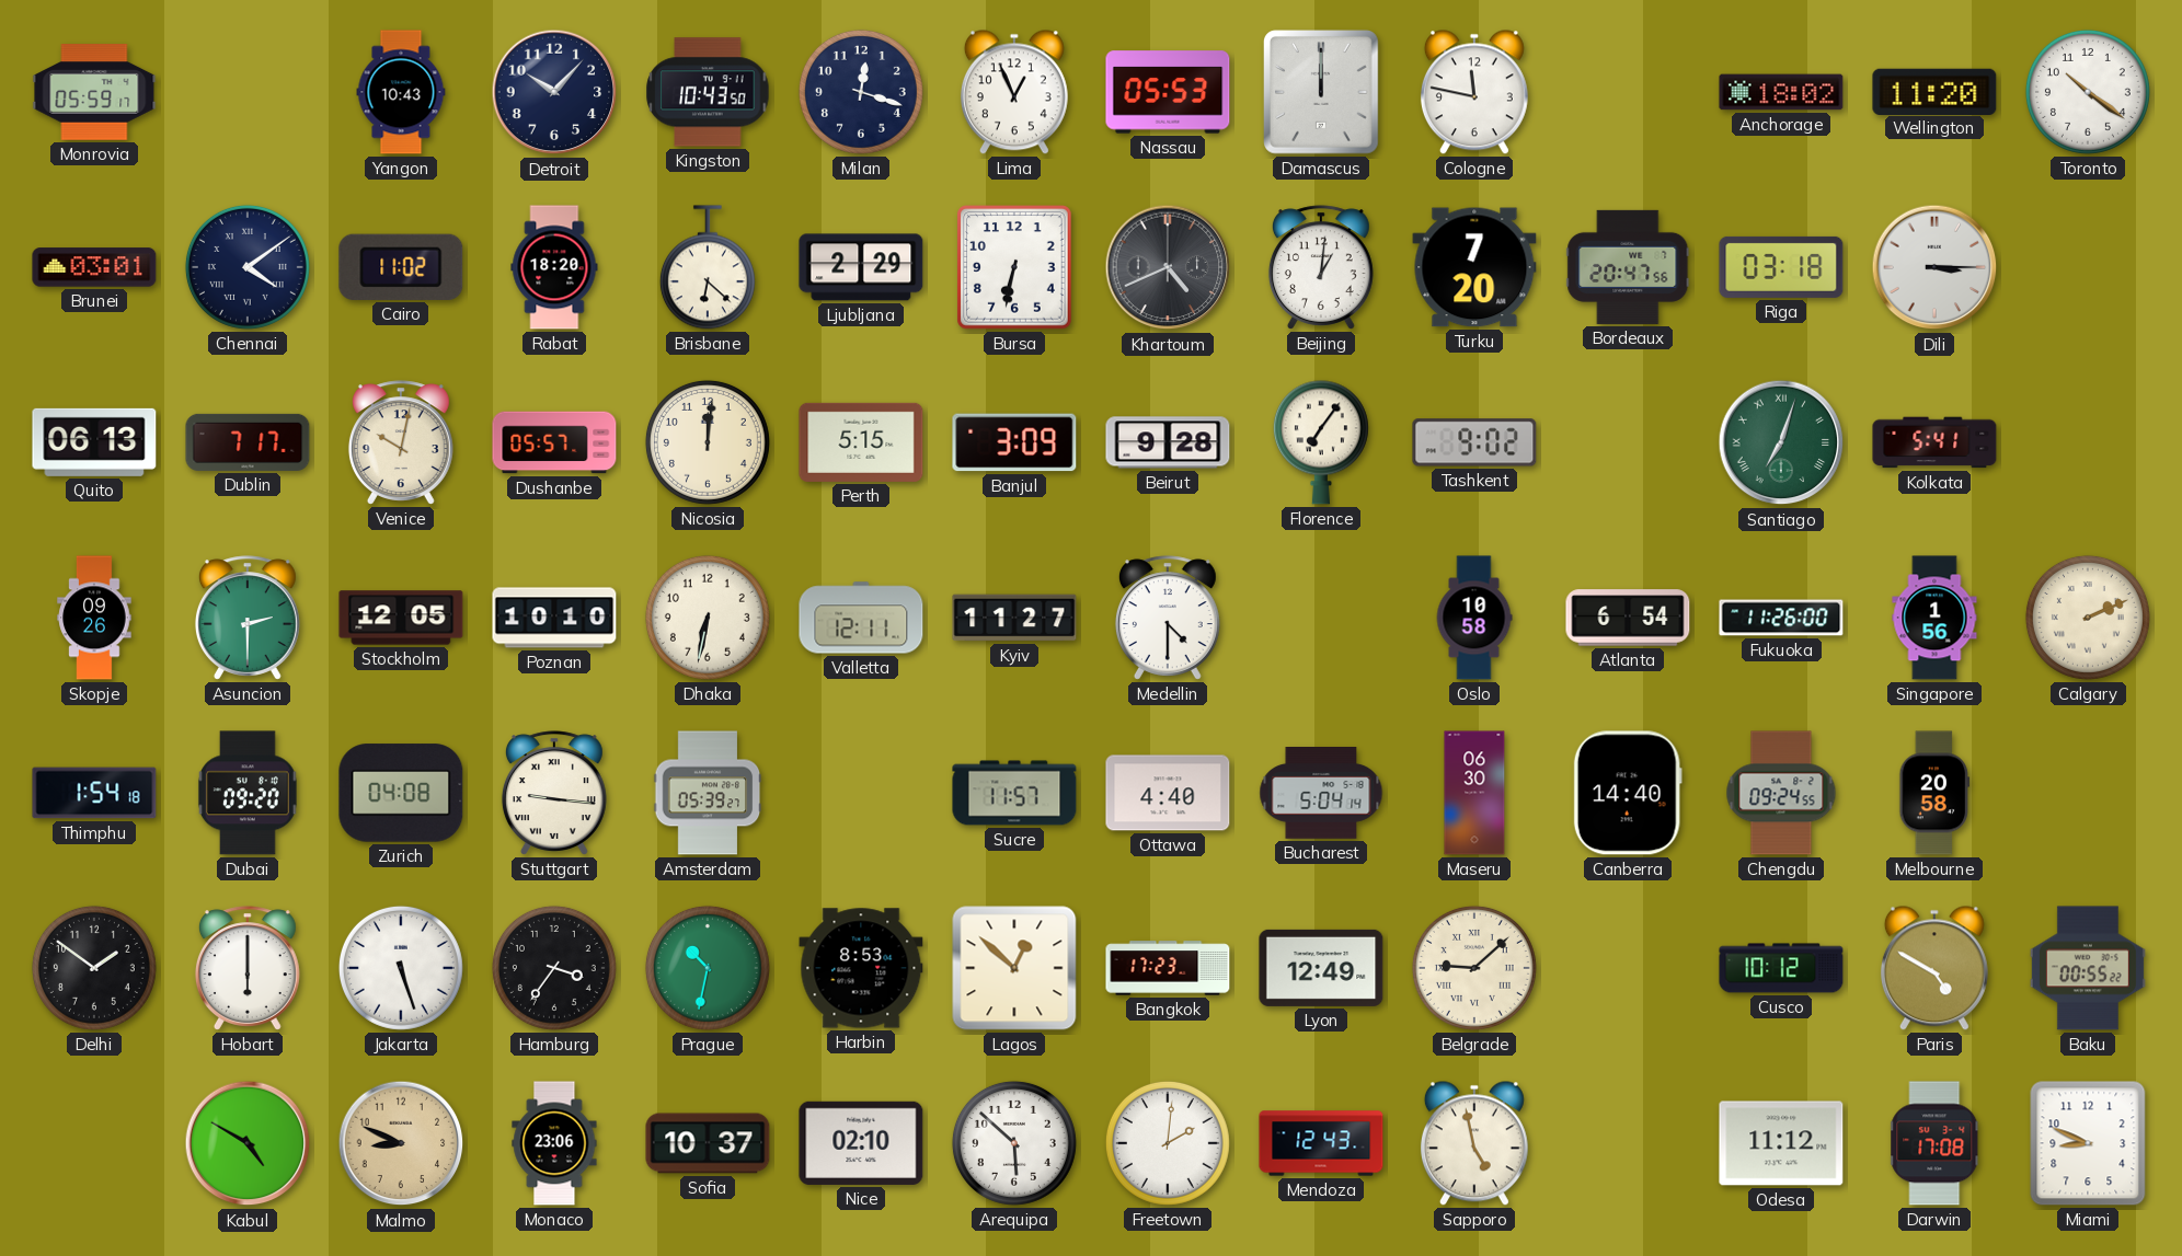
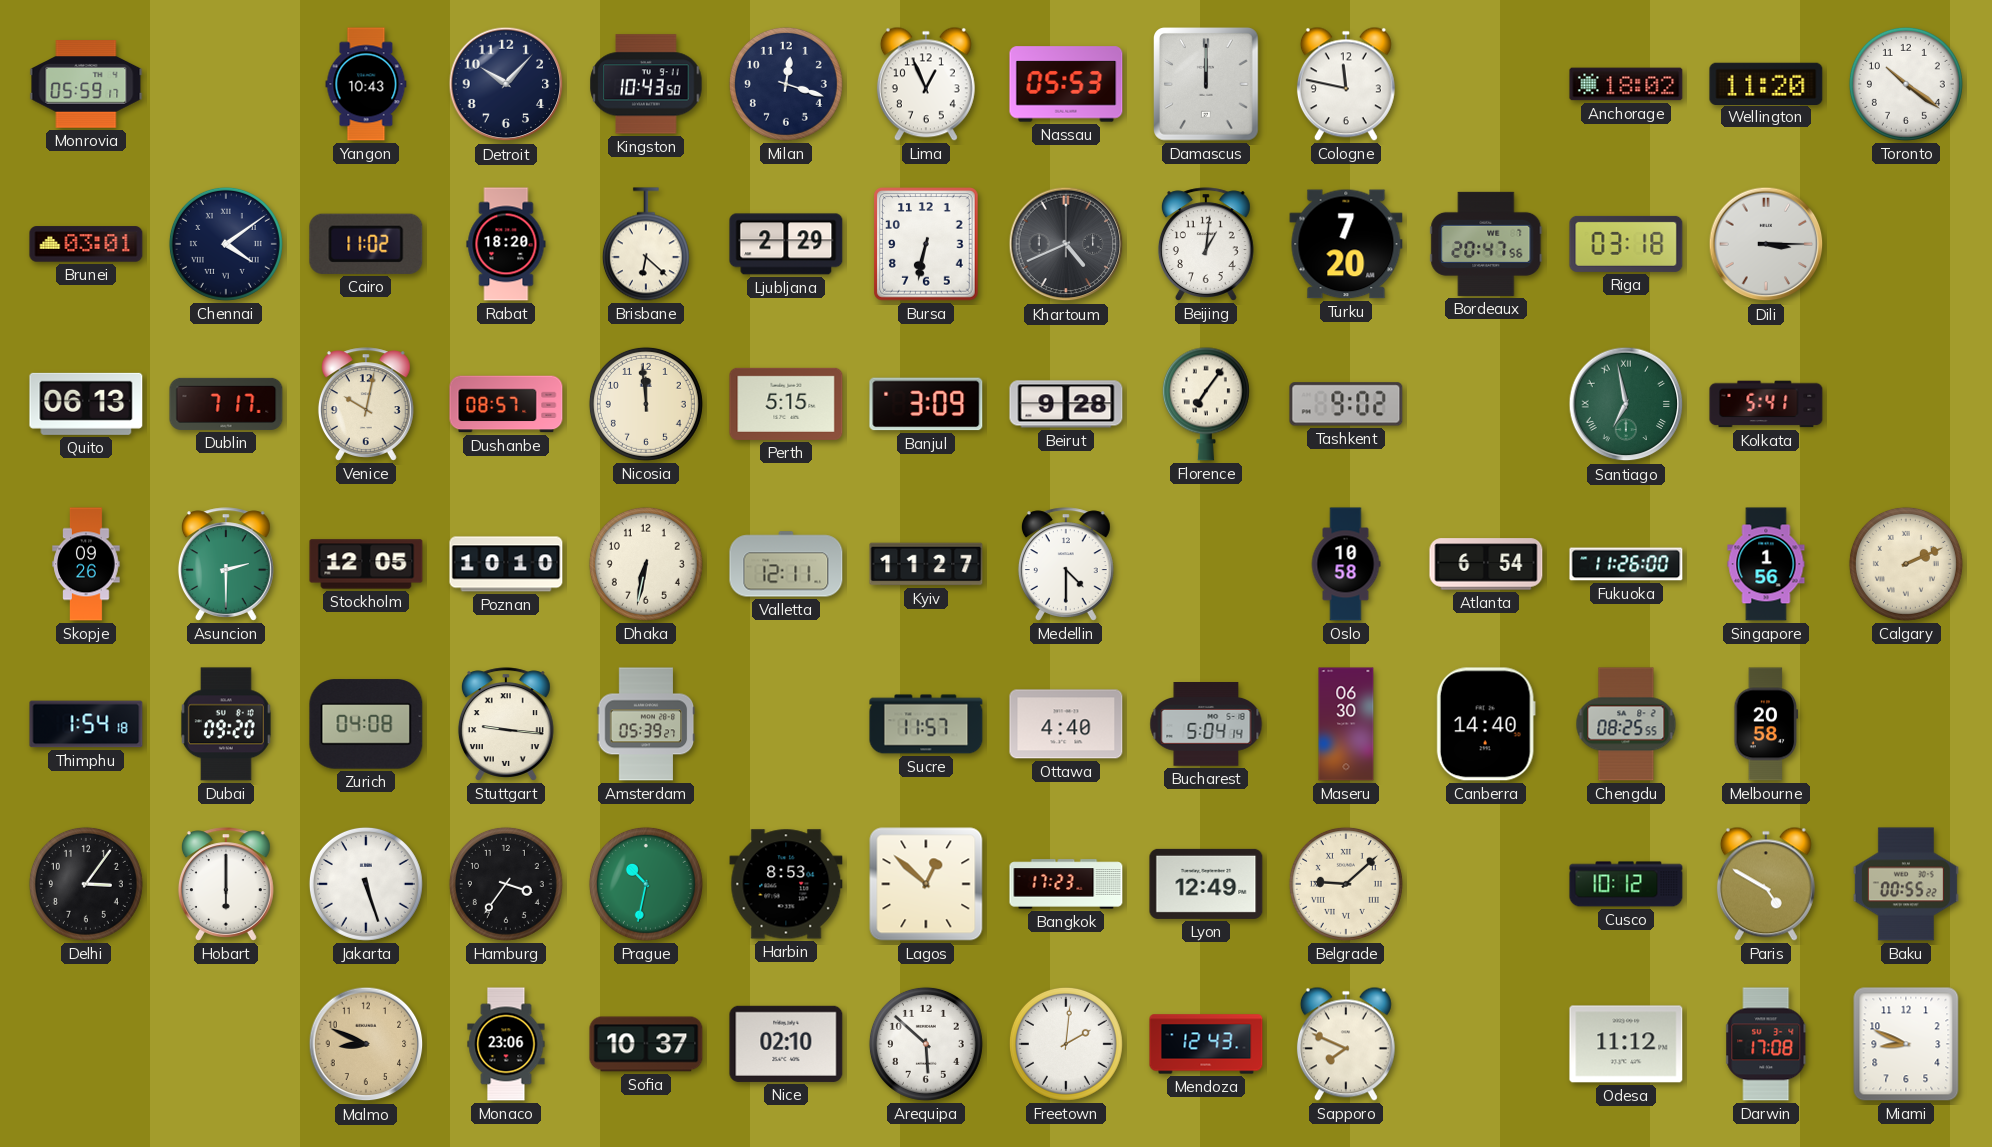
Dushanbe: 05:57 -> 08:57
Nicosia: 12:01 -> 11:59
Santiago: 7:03 -> 6:58
Chengdu: 09:24 -> 08:25
Delhi: 1:51 -> 3:06
Kabul: 4:50 -> none
Sapporo: 4:58 -> 7:49
